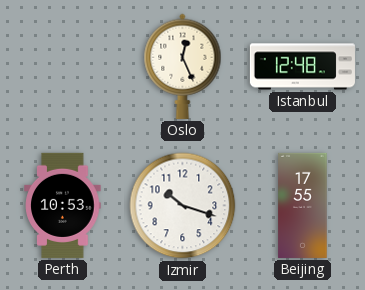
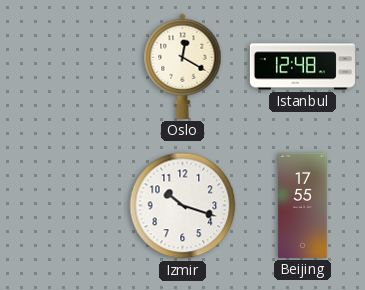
Oslo: 12:26 -> 12:20
Perth: 10:53 -> none
